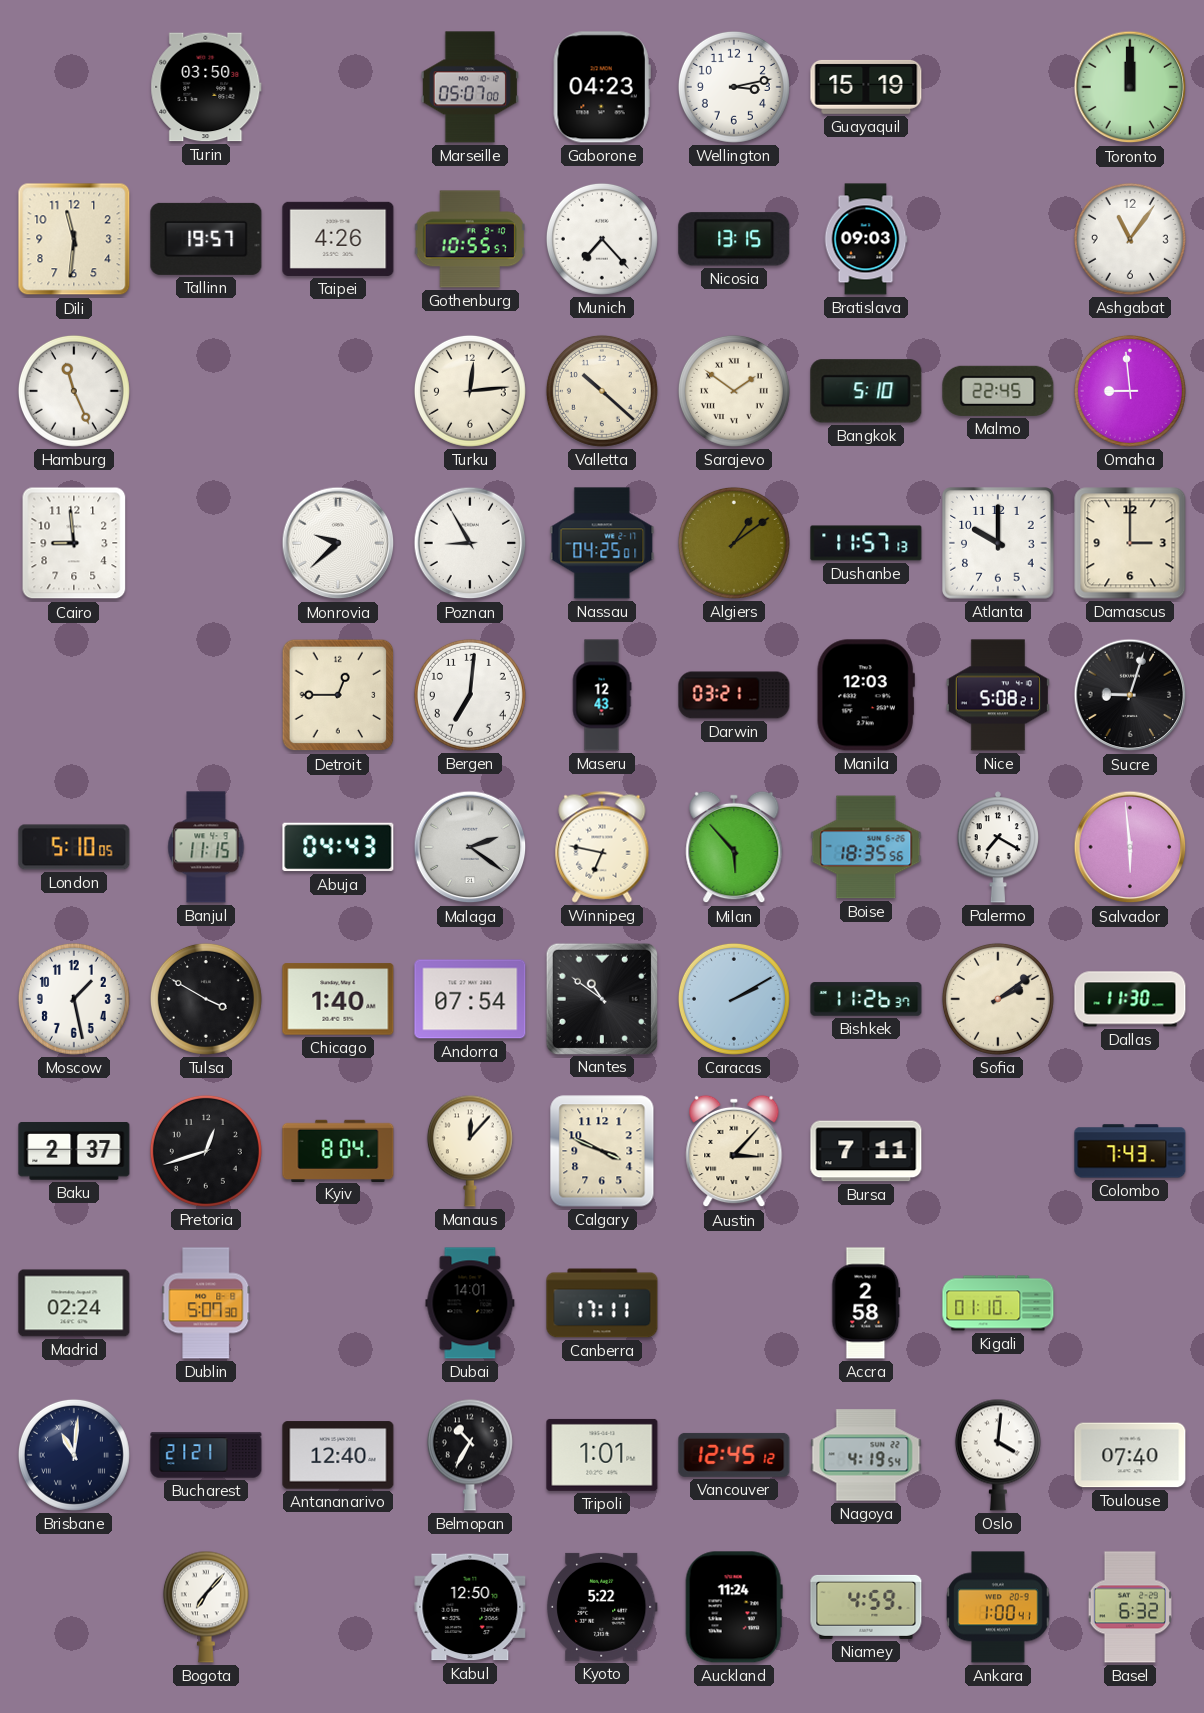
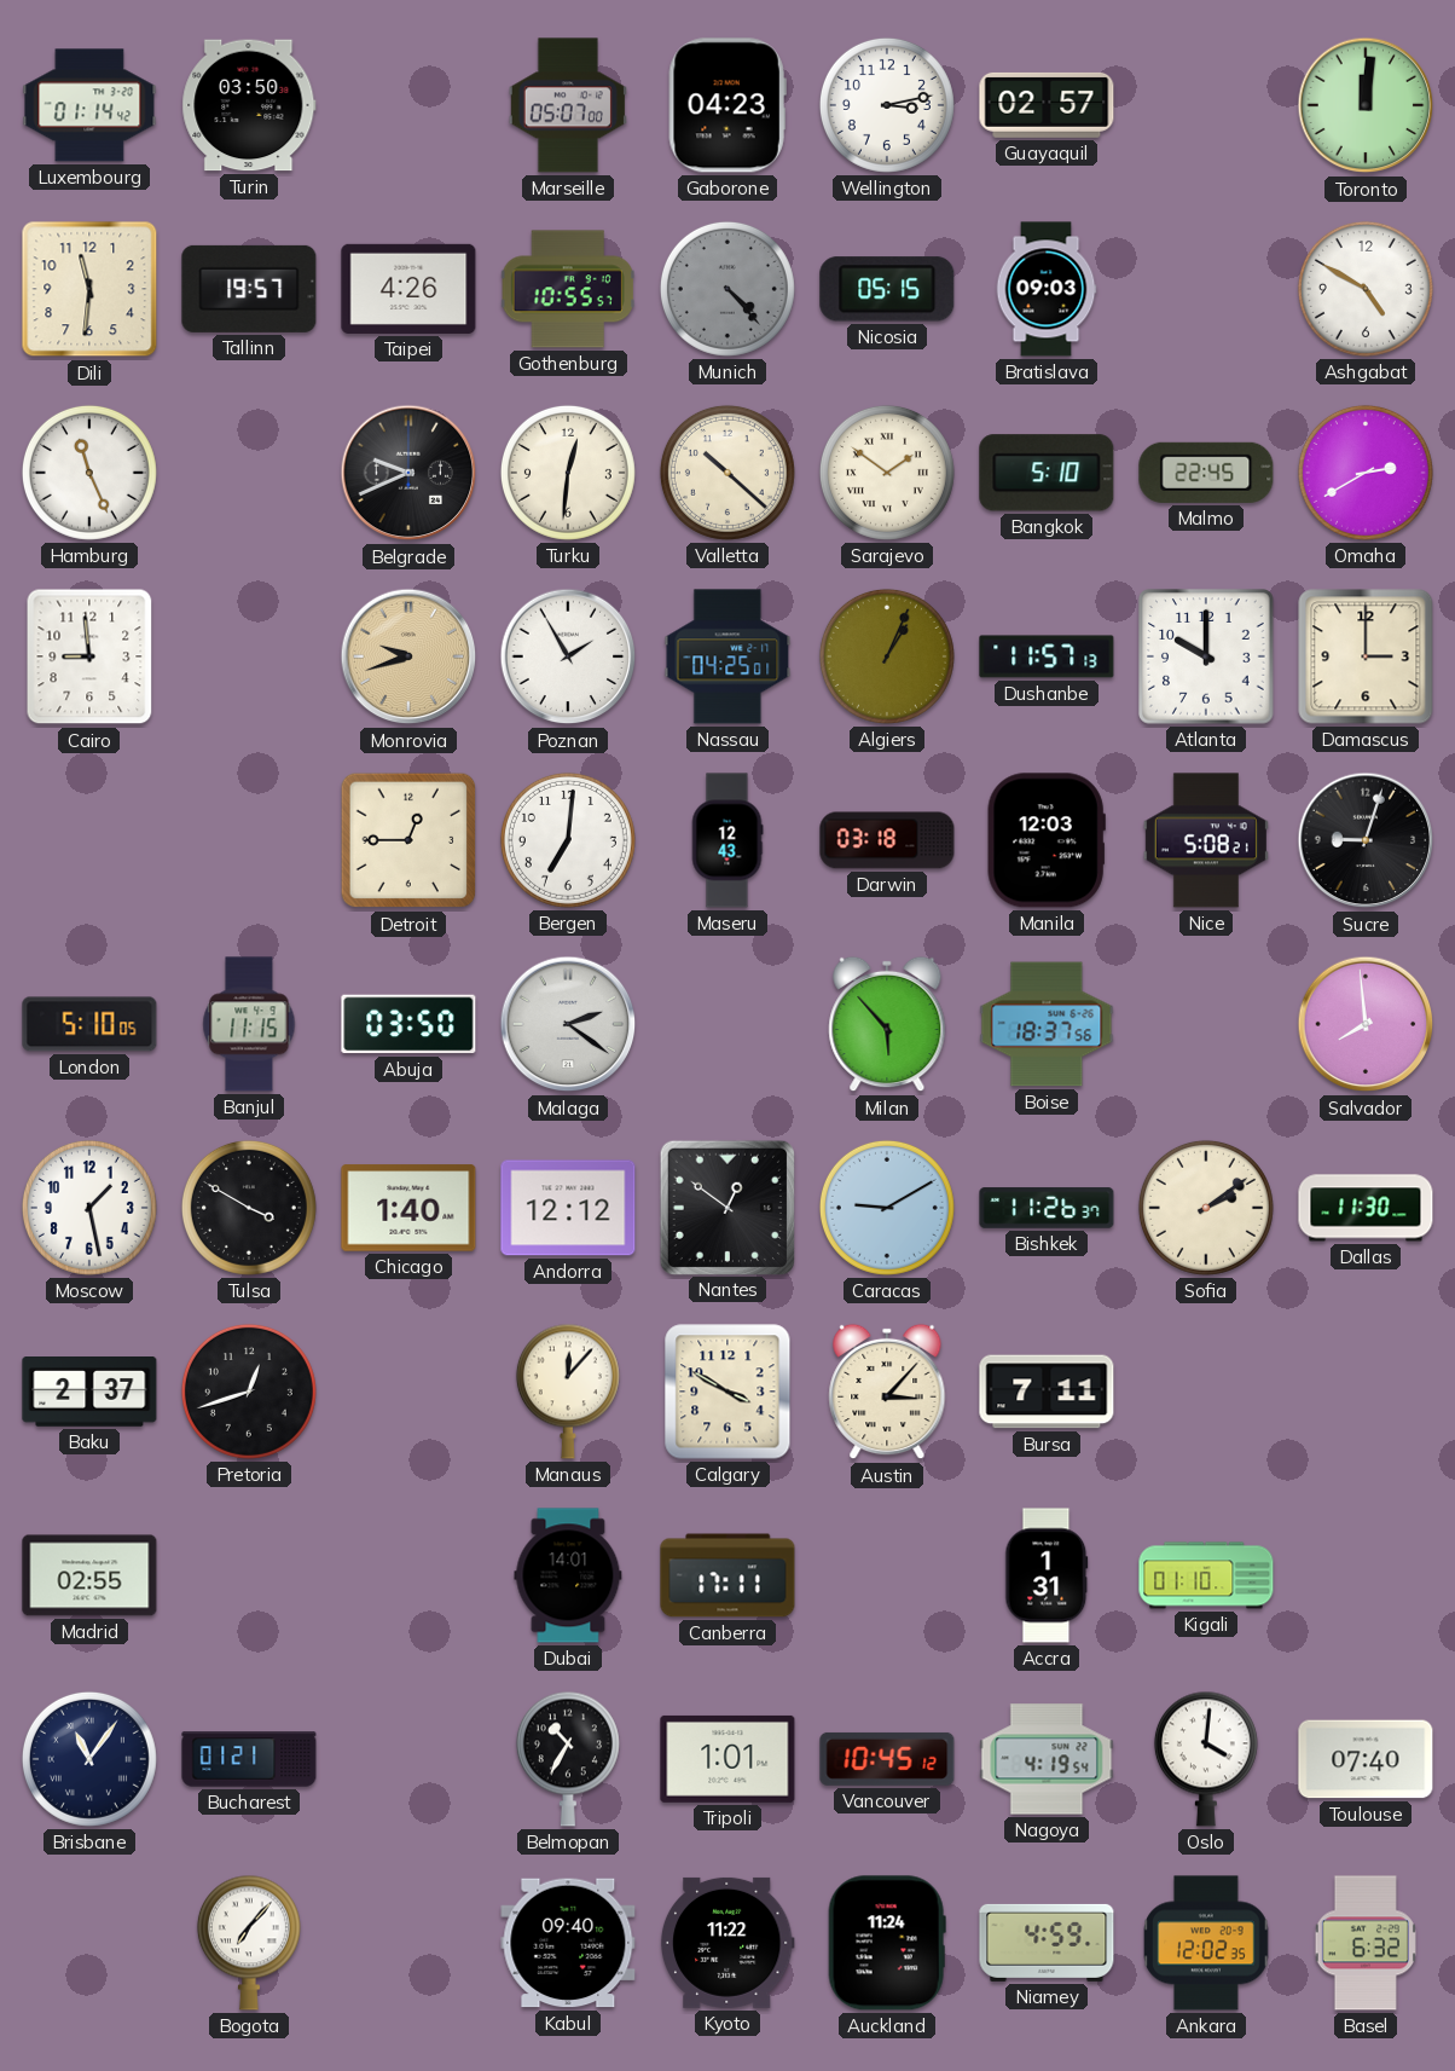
Luxembourg: none -> 01:14
Guayaquil: 15:19 -> 02:57
Toronto: 12:00 -> 12:01
Munich: 7:23 -> 4:23
Munich dial: white -> grey
Nicosia: 13:15 -> 05:15
Ashgabat: 11:06 -> 4:50
Belgrade: none -> 9:41
Turku: 12:14 -> 12:31
Omaha: 8:59 -> 2:40
Monrovia: 9:38 -> 9:42
Monrovia dial: white -> champagne
Poznan: 8:55 -> 1:55
Algiers: 1:09 -> 1:04
Darwin: 03:21 -> 03:18
Abuja: 04:43 -> 03:50
Winnipeg: 6:47 -> none
Boise: 18:35 -> 18:37
Palermo: 7:20 -> none
Salvador: 5:59 -> 7:59
Andorra: 07:54 -> 12:12
Nantes: 10:51 -> 12:51
Caracas: 2:10 -> 9:10
Kyiv: 8:04 -> none
Calgary: 3:49 -> 3:50
Colombo: 7:43 -> none
Madrid: 02:24 -> 02:55
Dublin: 5:07 -> none
Accra: 2:58 -> 1:31
Brisbane: 11:01 -> 11:06
Bucharest: 21:21 -> 01:21
Antananarivo: 12:40 -> none
Vancouver: 12:45 -> 10:45
Kabul: 12:50 -> 09:40
Kyoto: 5:22 -> 11:22
Ankara: 1:00 -> 12:02
